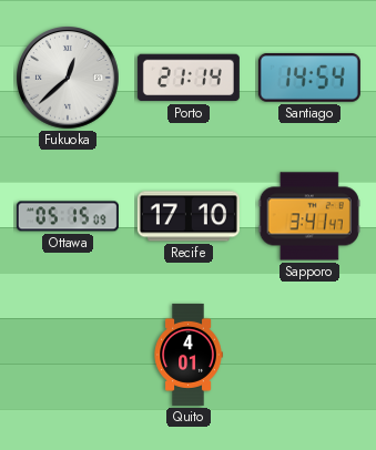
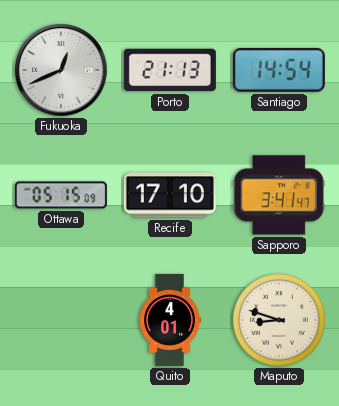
Fukuoka: 12:38 -> 12:41
Porto: 21:14 -> 21:13
Maputo: none -> 8:48
